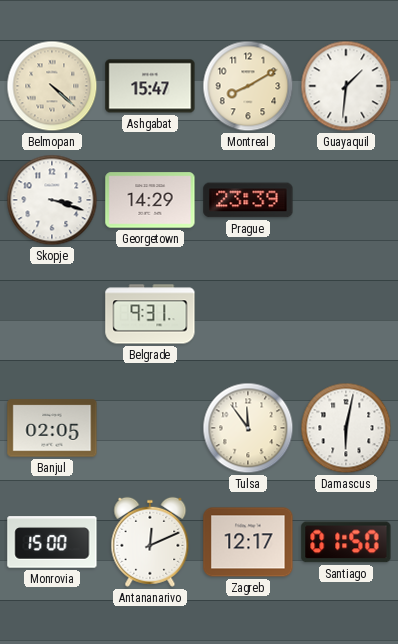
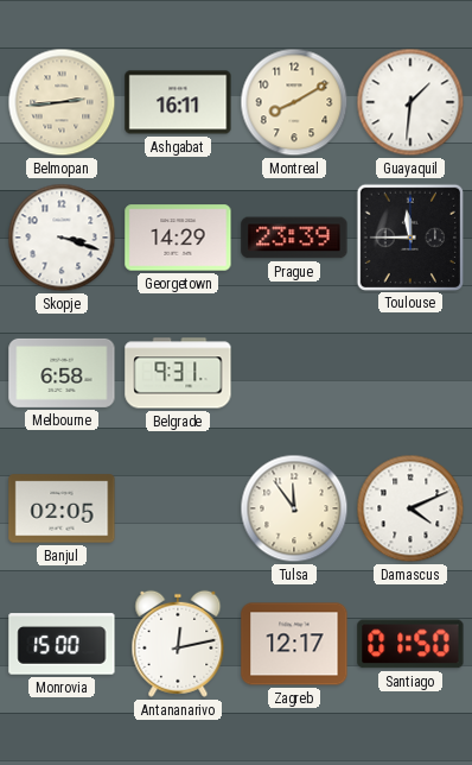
Belmopan: 4:22 -> 2:44
Ashgabat: 15:47 -> 16:11
Toulouse: none -> 11:45
Melbourne: none -> 6:58
Damascus: 6:02 -> 4:11
Antananarivo: 12:11 -> 12:13
